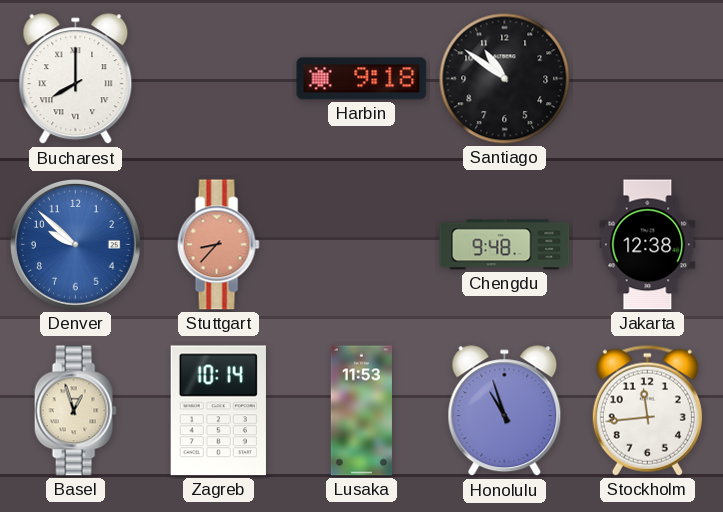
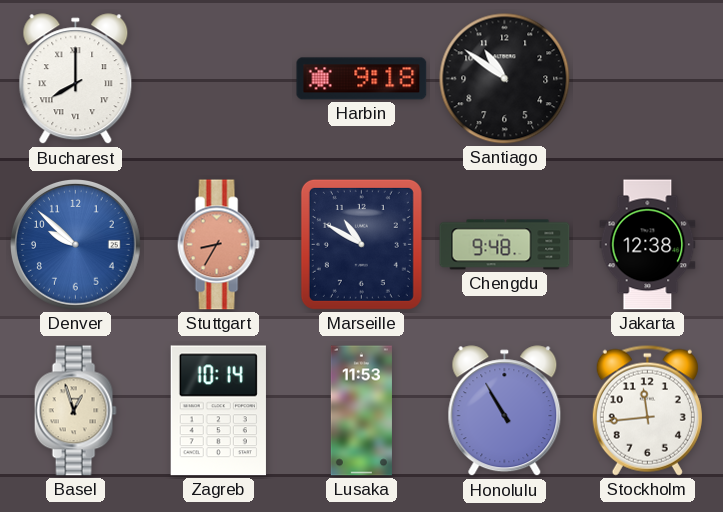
Stuttgart: 8:37 -> 8:35
Marseille: none -> 10:50
Honolulu: 10:57 -> 10:55
